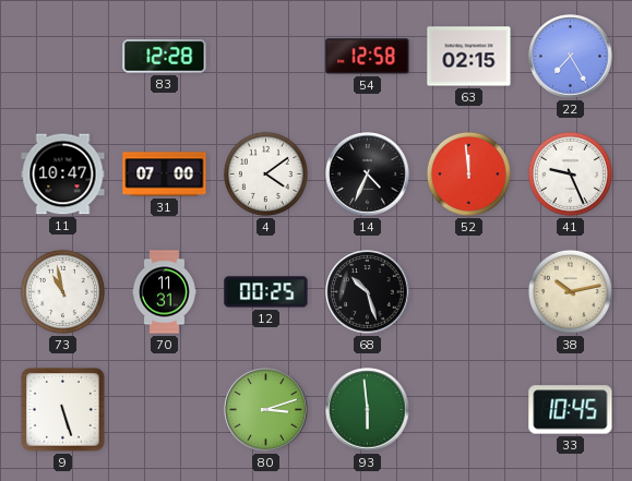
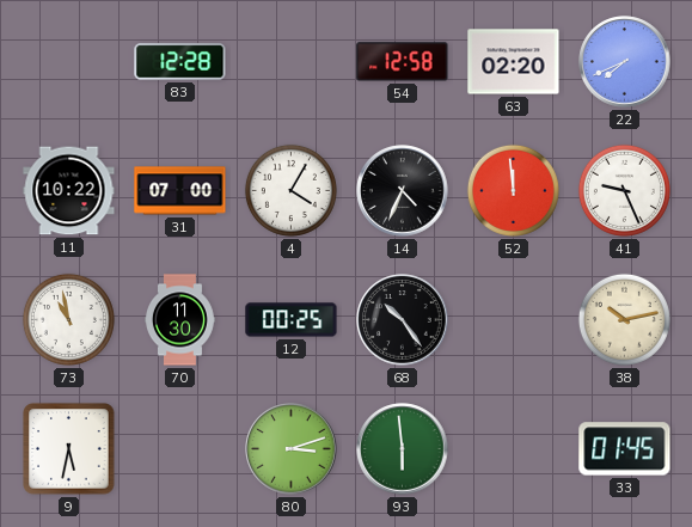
63: 02:15 -> 02:20
22: 7:25 -> 7:41
11: 10:47 -> 10:22
4: 4:09 -> 4:05
70: 11:31 -> 11:30
68: 10:27 -> 10:24
9: 5:27 -> 5:32
33: 10:45 -> 01:45
